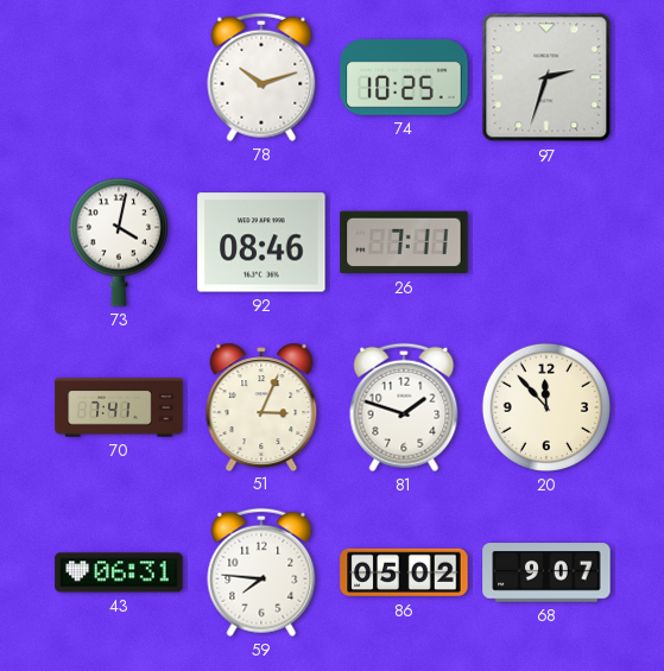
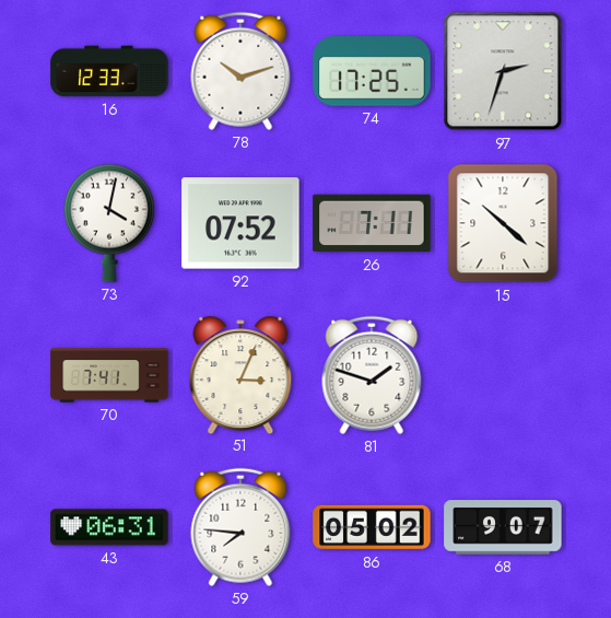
16: none -> 12:33
74: 10:25 -> 17:25
92: 08:46 -> 07:52
15: none -> 10:22
20: 11:53 -> none
